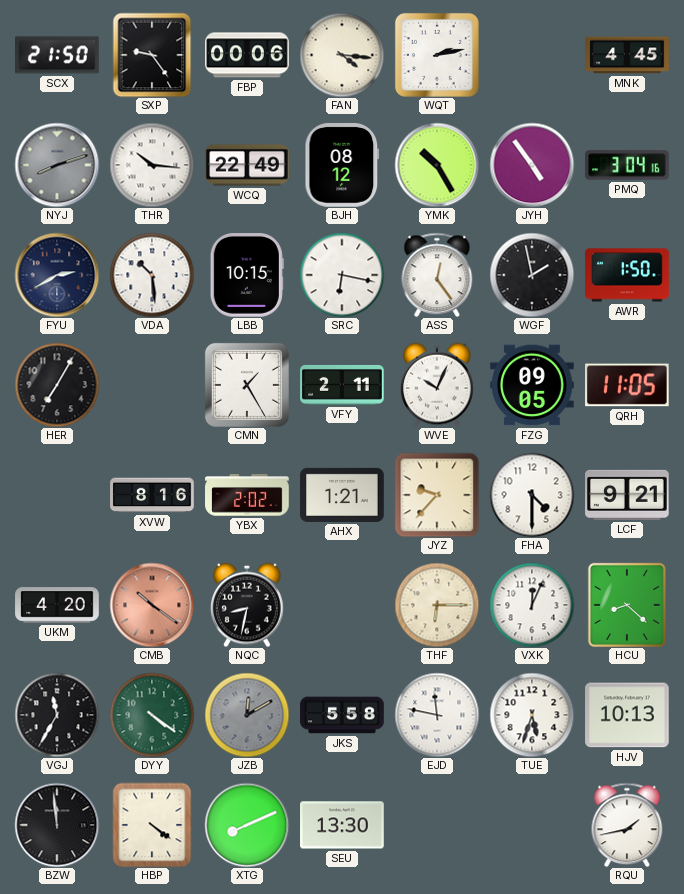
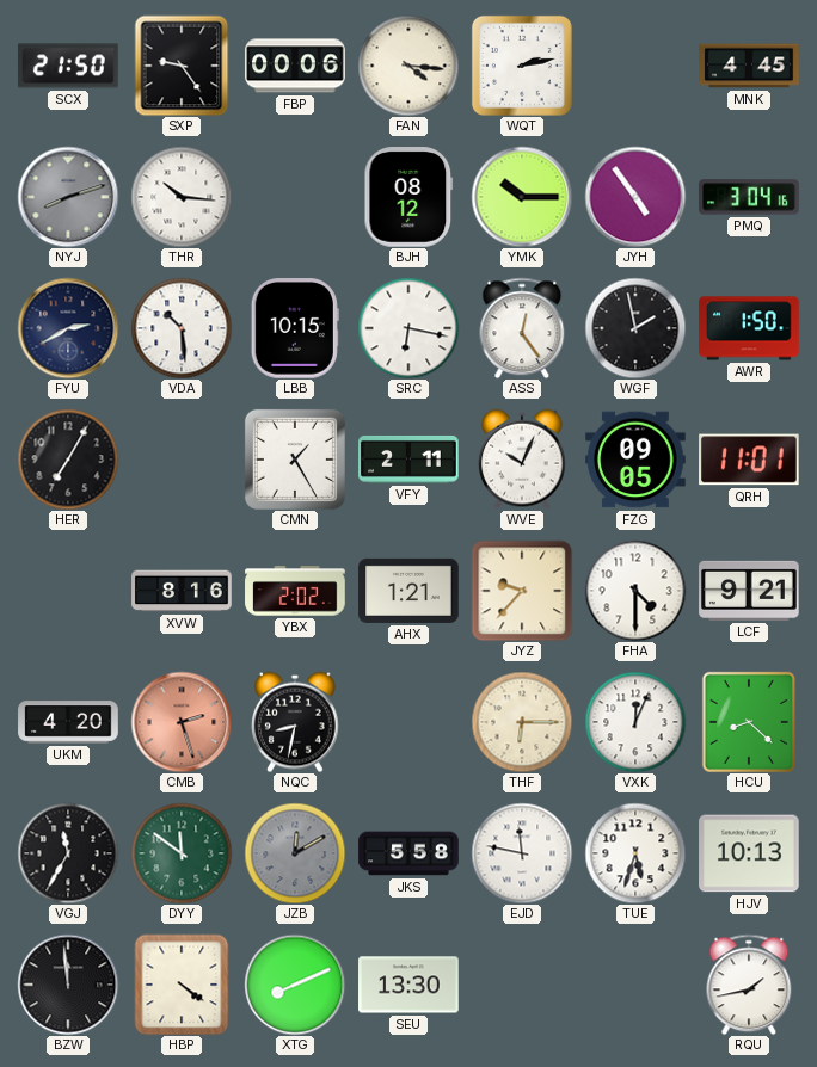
WCQ: 22:49 -> none
YMK: 10:25 -> 10:15
QRH: 11:05 -> 11:01
CMB: 10:21 -> 2:27
DYY: 4:21 -> 11:51
